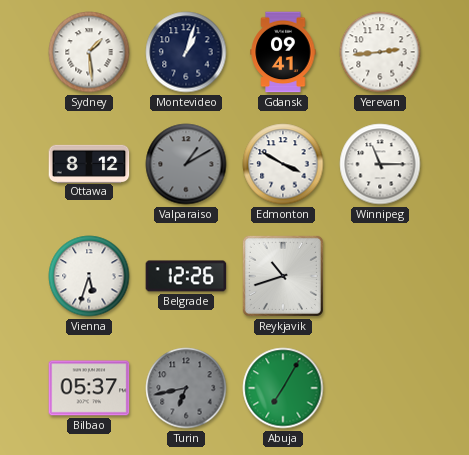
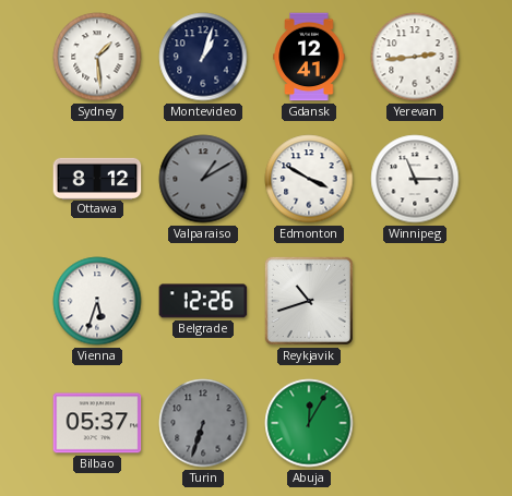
Gdansk: 09:41 -> 12:41
Turin: 6:43 -> 6:33
Abuja: 7:05 -> 12:05
